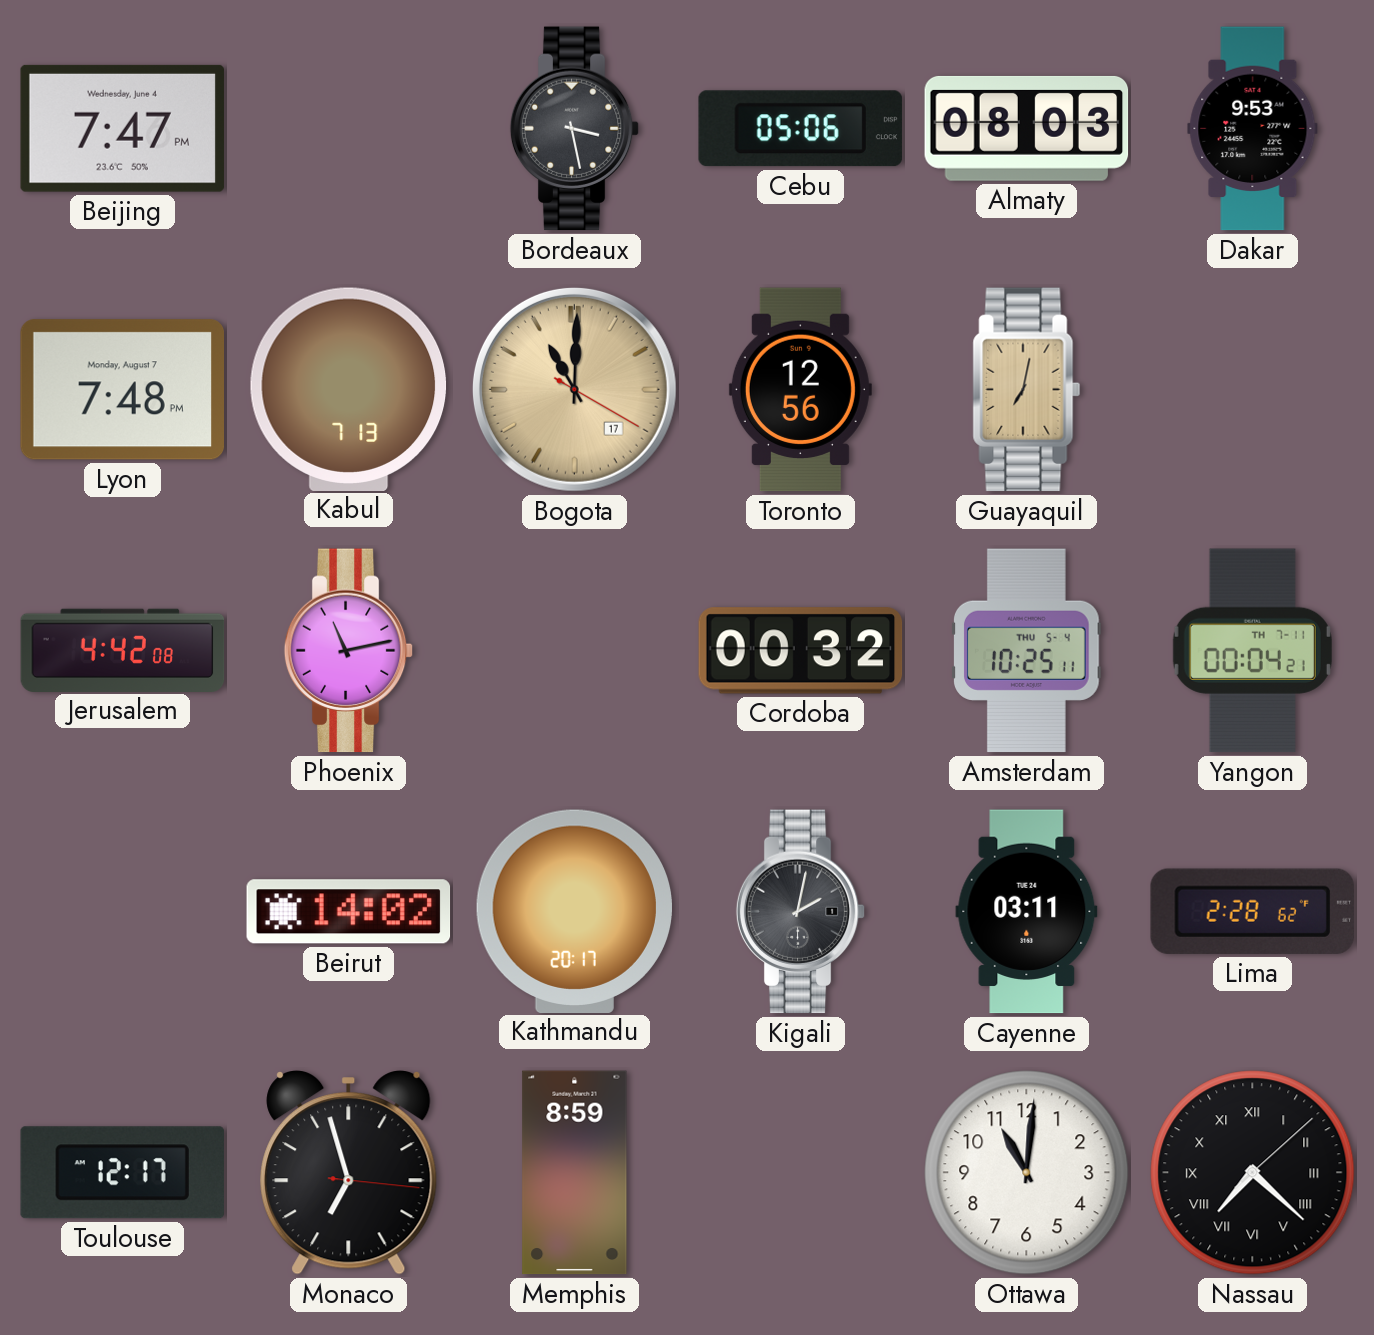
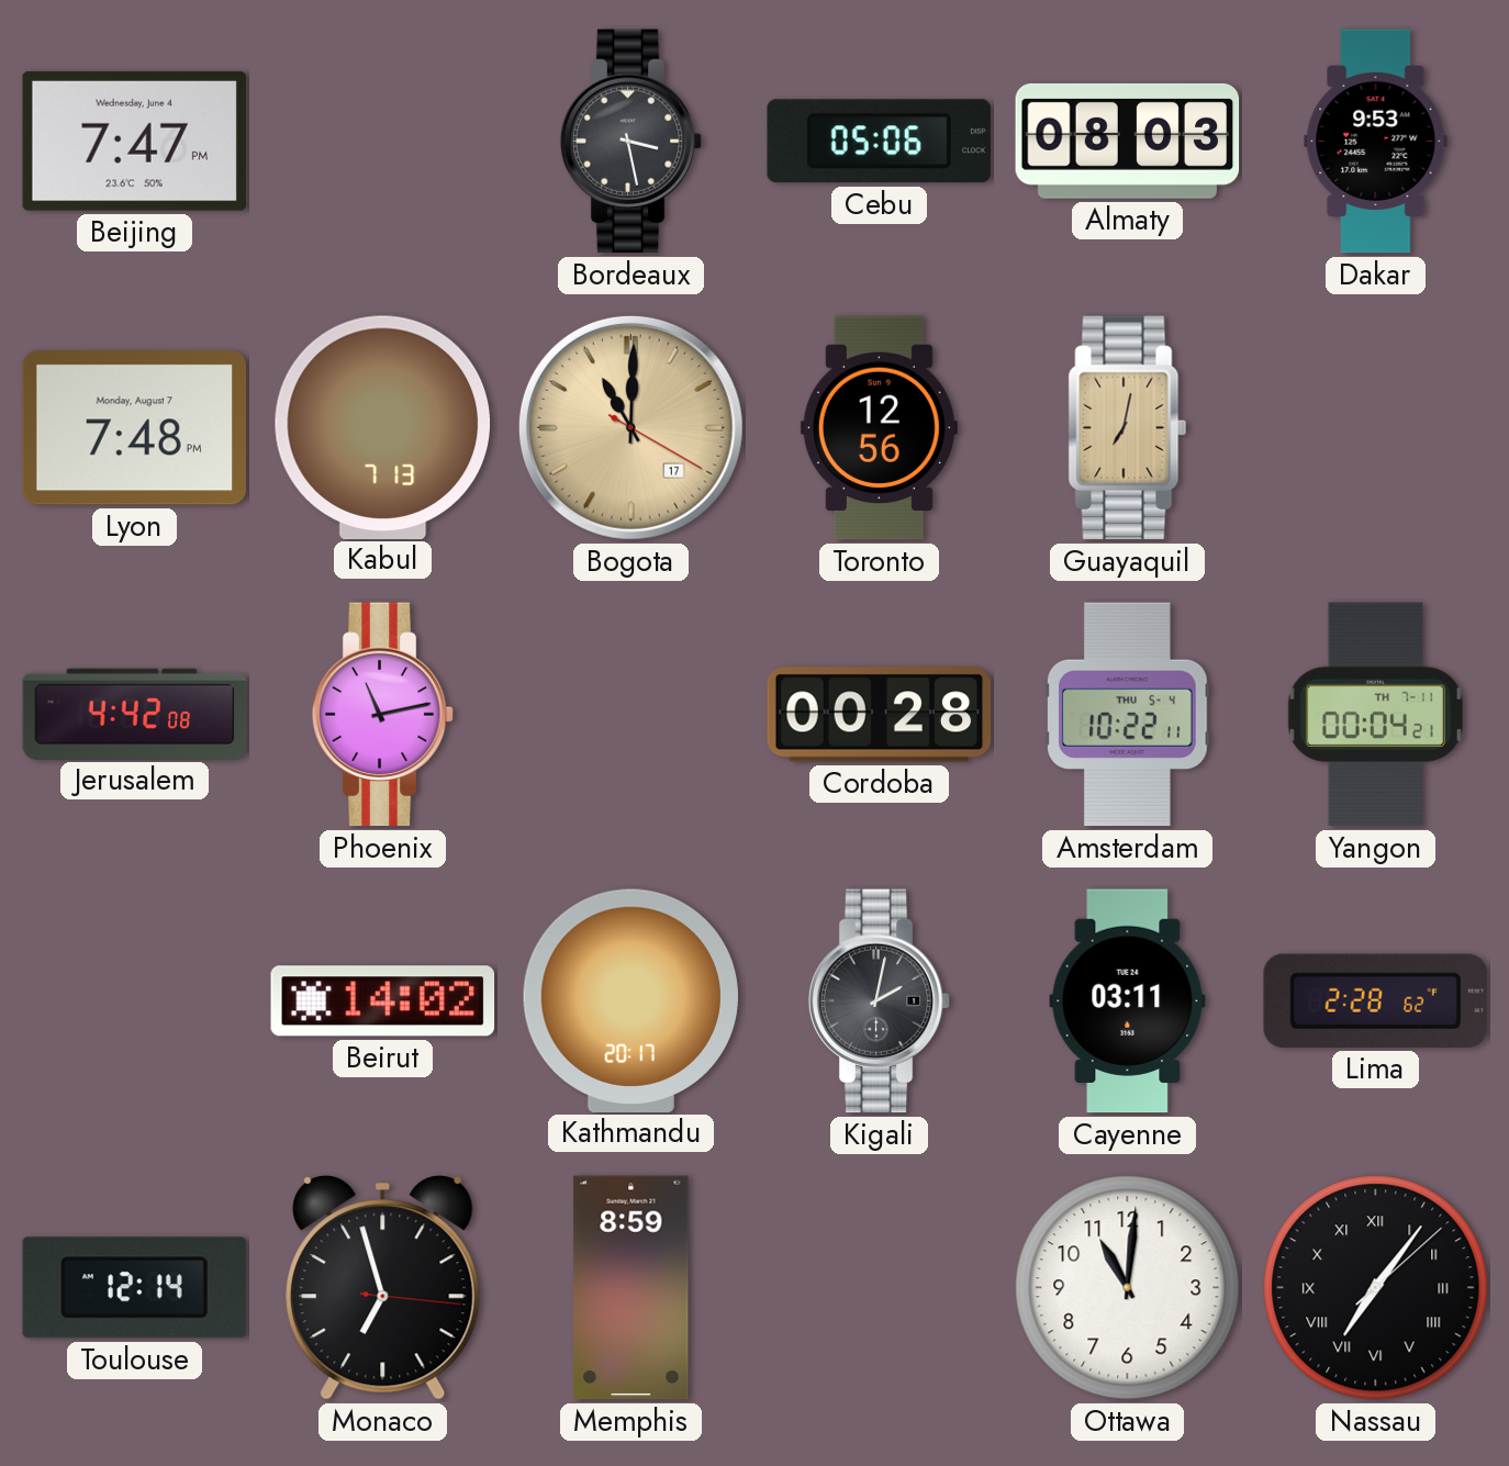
Cordoba: 00:32 -> 00:28
Amsterdam: 10:25 -> 10:22
Toulouse: 12:17 -> 12:14
Nassau: 7:22 -> 7:06
